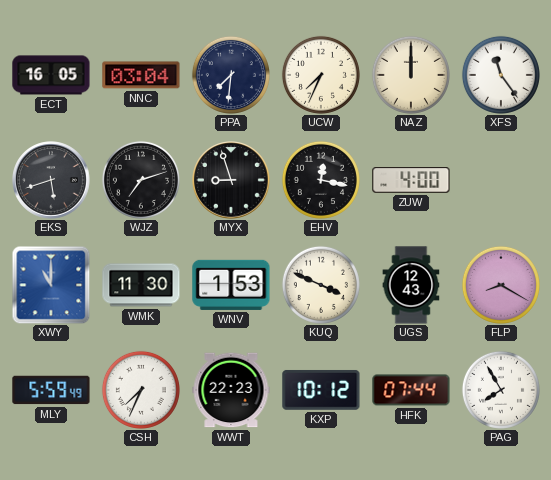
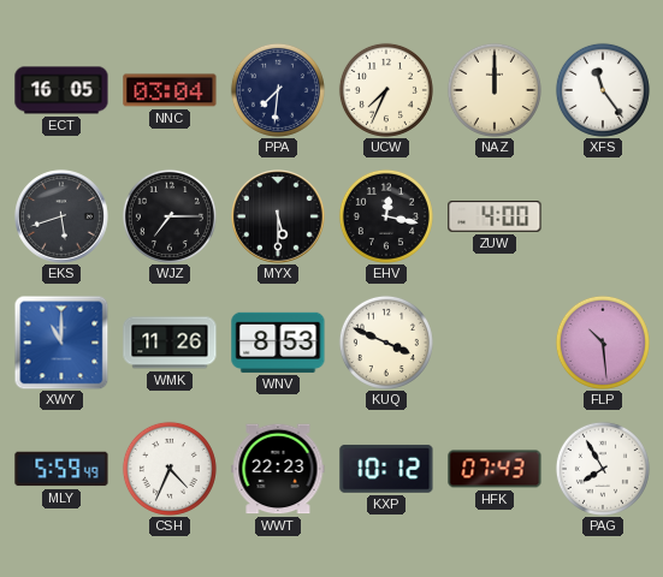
WJZ: 7:12 -> 7:15
MYX: 8:57 -> 5:30
WMK: 11:30 -> 11:26
WNV: 1:53 -> 8:53
UGS: 12:43 -> none
FLP: 8:20 -> 10:29
CSH: 7:34 -> 4:34
HFK: 07:44 -> 07:43
